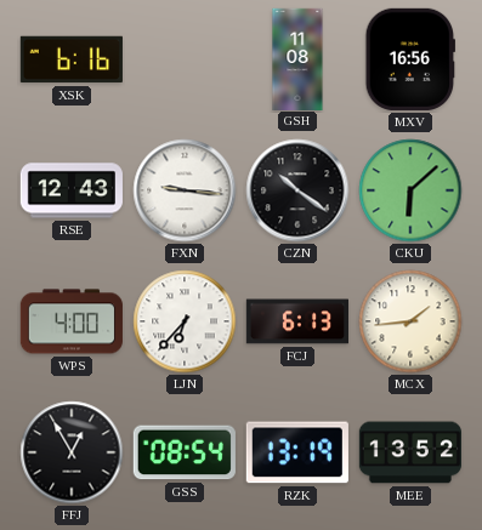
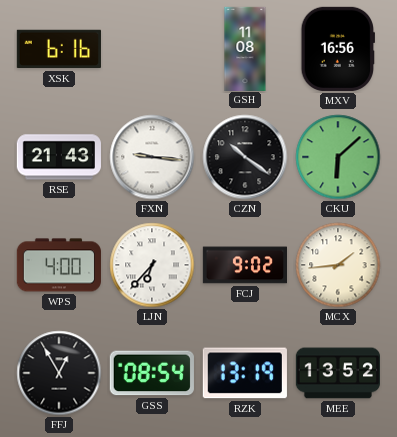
RSE: 12:43 -> 21:43
FCJ: 6:13 -> 9:02
